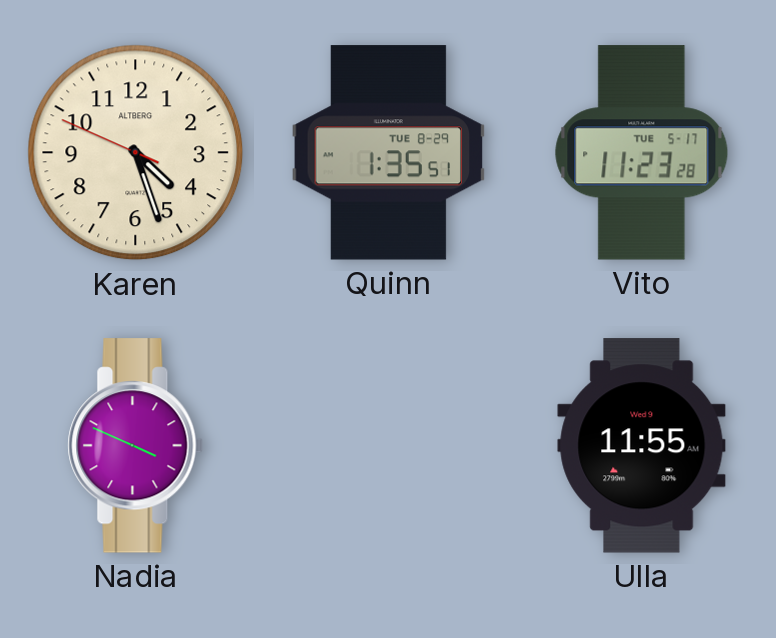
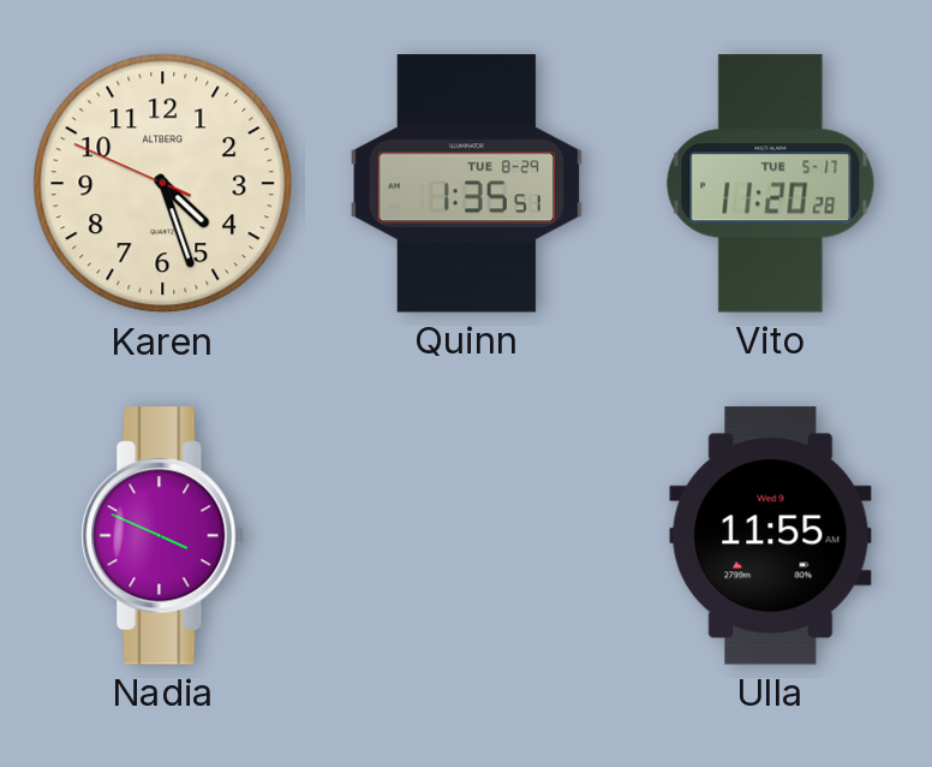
Vito: 11:23 -> 11:20
